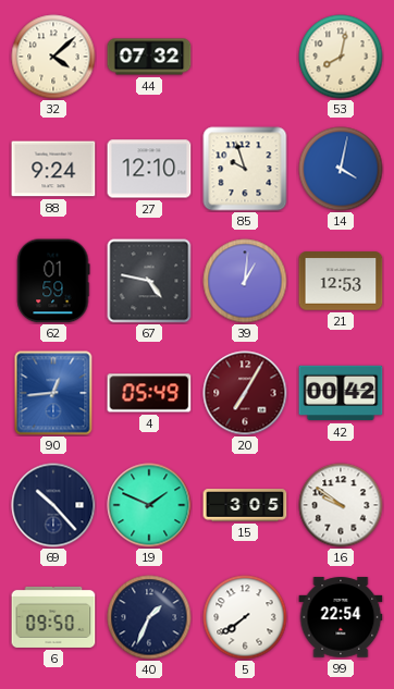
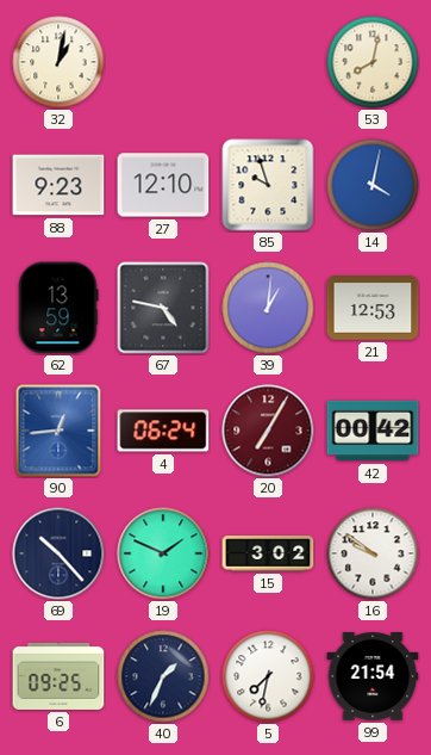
32: 4:08 -> 1:02
44: 07:32 -> none
88: 9:24 -> 9:23
62: 01:59 -> 13:59
4: 05:49 -> 06:24
15: 3:05 -> 3:02
6: 09:50 -> 09:25
5: 7:39 -> 7:32
99: 22:54 -> 21:54
